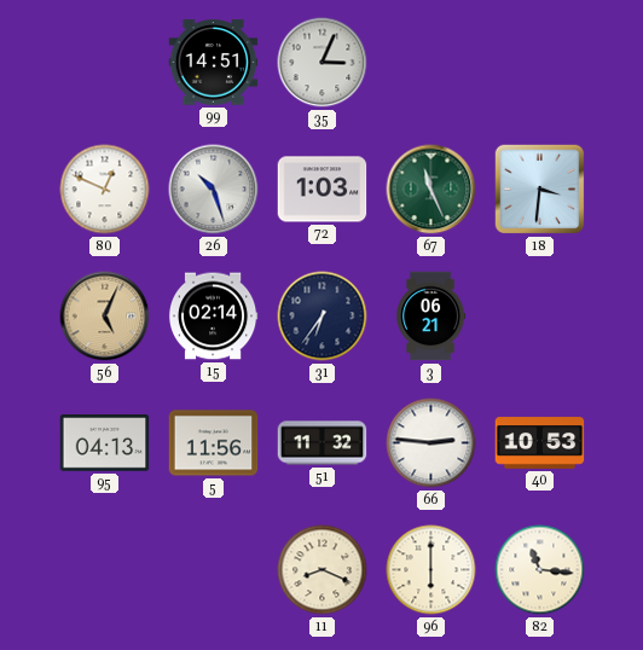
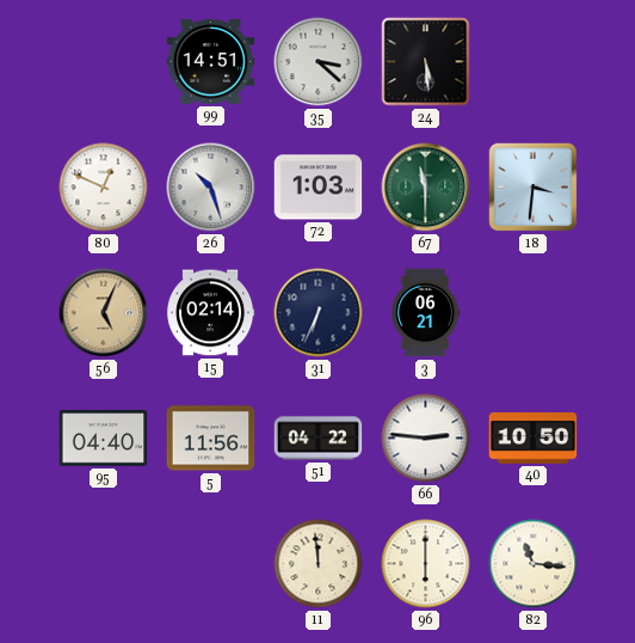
35: 3:04 -> 3:22
24: none -> 5:29
67: 11:26 -> 11:30
31: 6:36 -> 6:34
95: 04:13 -> 04:40
51: 11:32 -> 04:22
40: 10:53 -> 10:50
11: 8:19 -> 11:59
